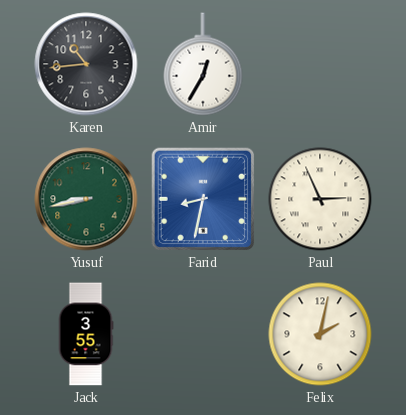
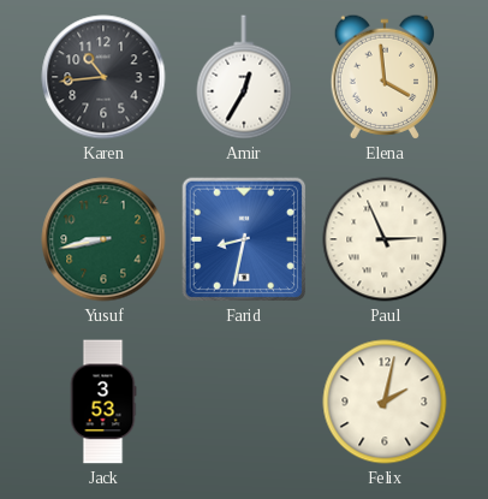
Elena: none -> 3:59
Jack: 3:55 -> 3:53
